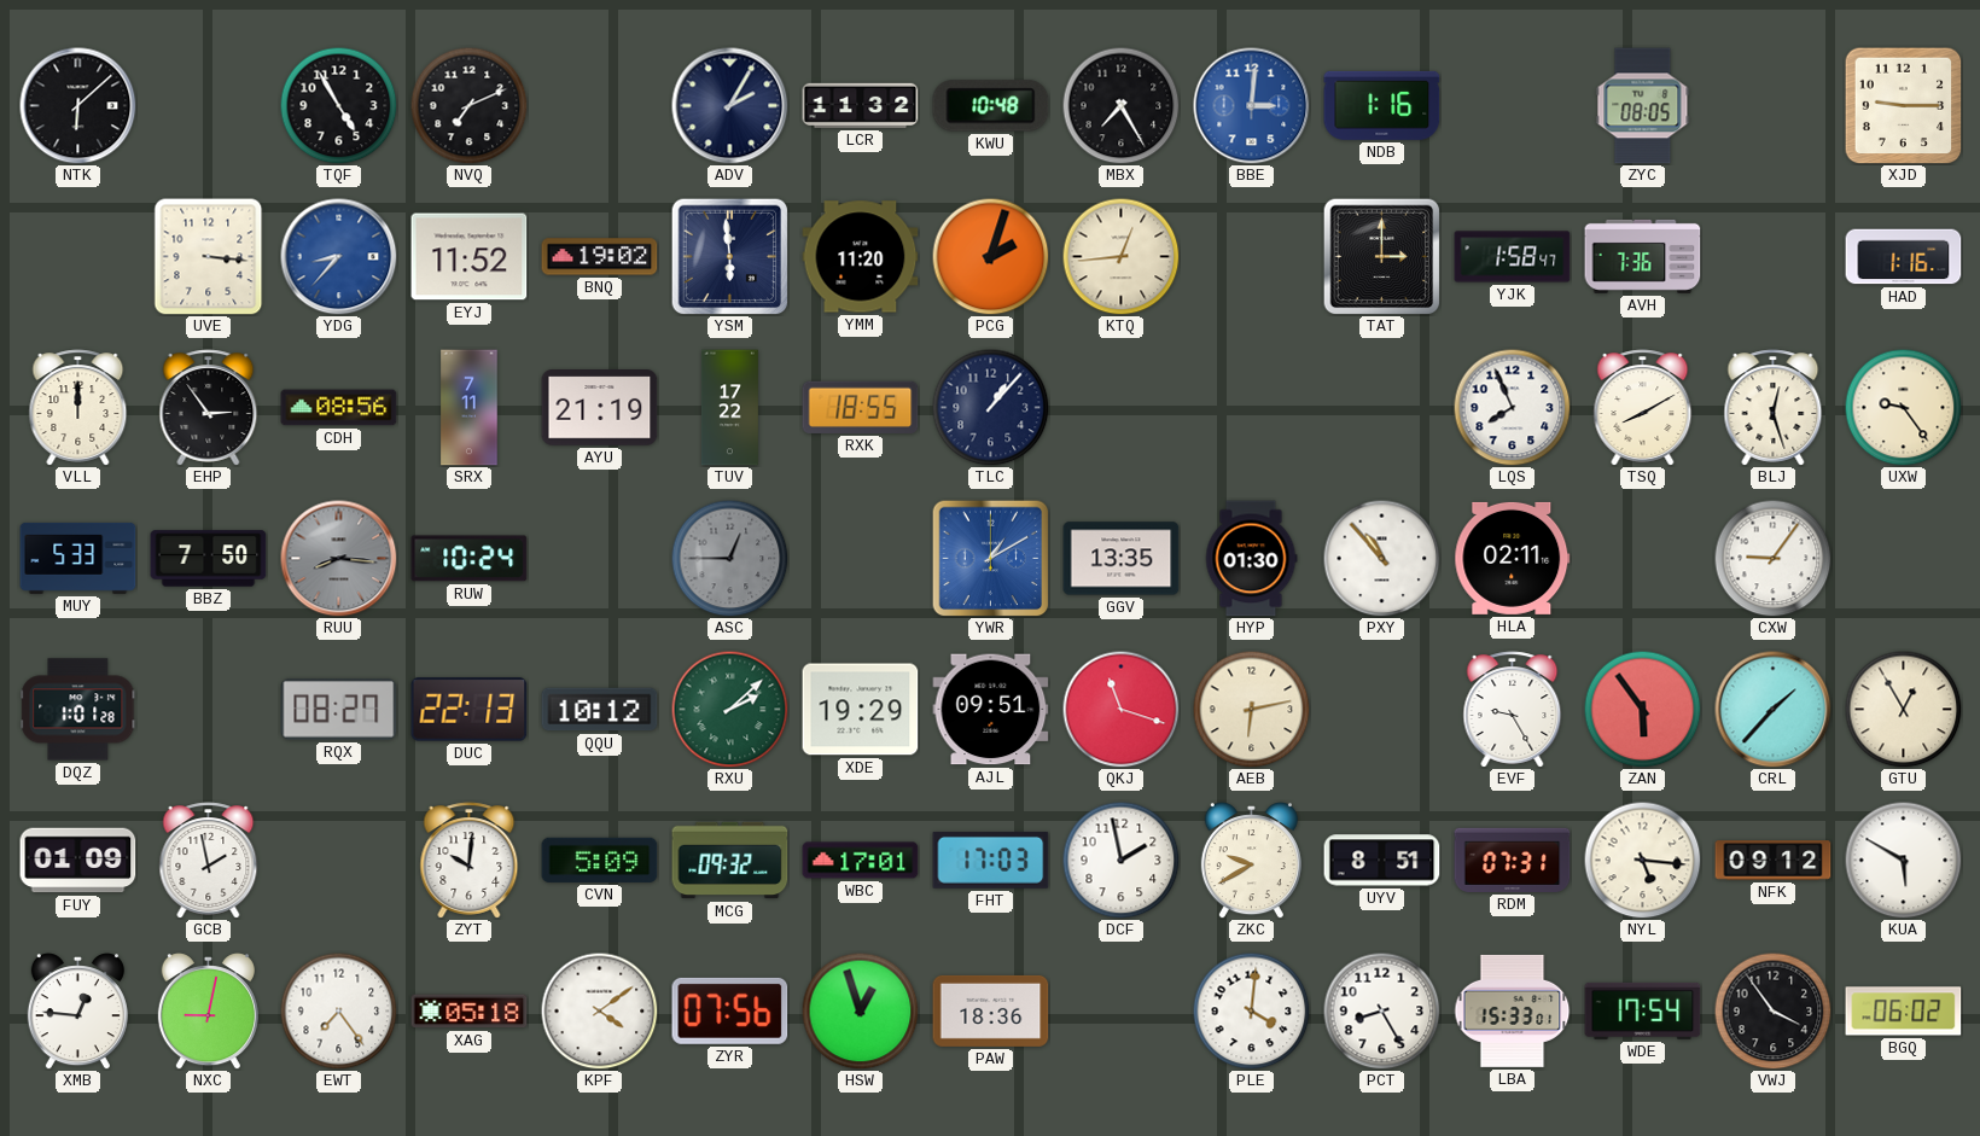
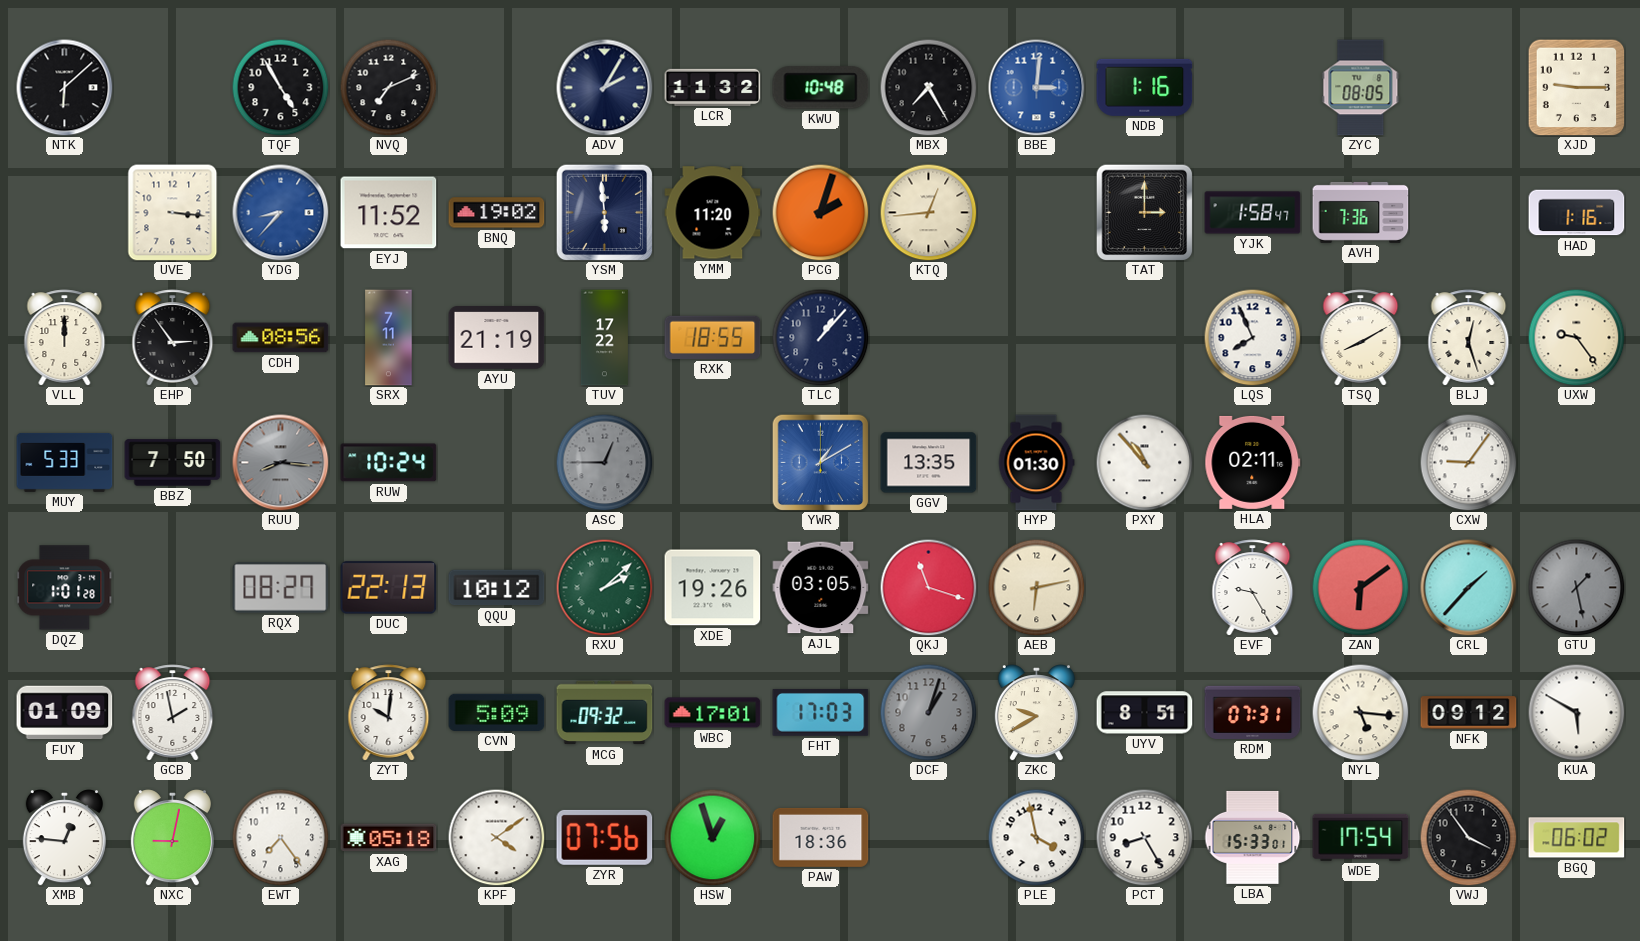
XDE: 19:29 -> 19:26
AJL: 09:51 -> 03:05
ZAN: 5:54 -> 6:09
GTU: 12:55 -> 1:28
GTU dial: cream -> grey
DCF: 1:58 -> 1:03
DCF dial: white -> grey
PLE: 4:01 -> 3:58
